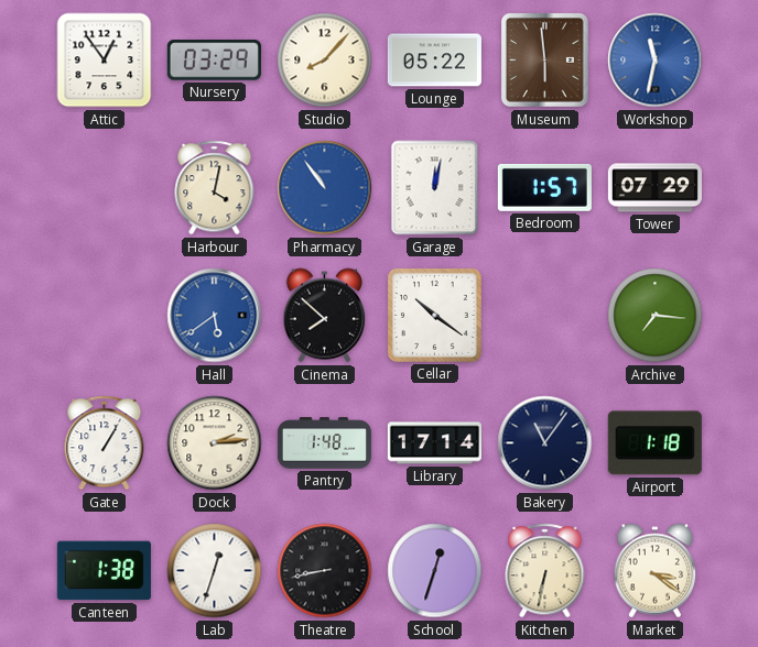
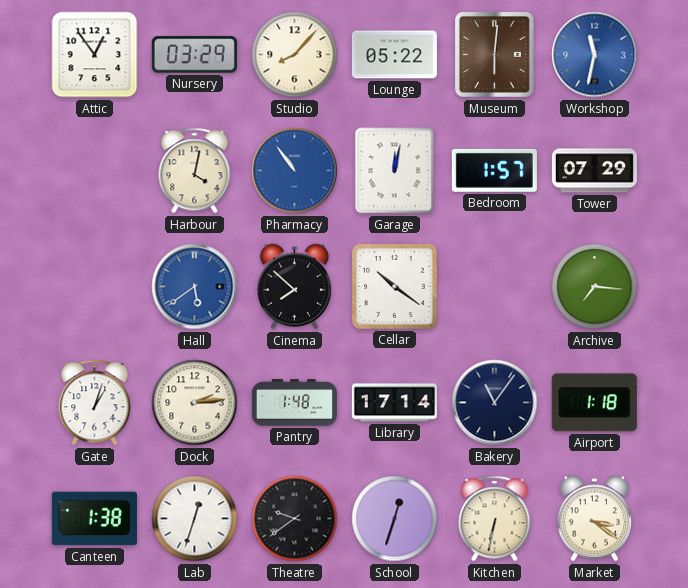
Museum: 5:59 -> 6:01
Gate: 1:05 -> 1:03
Theatre: 8:43 -> 9:39
